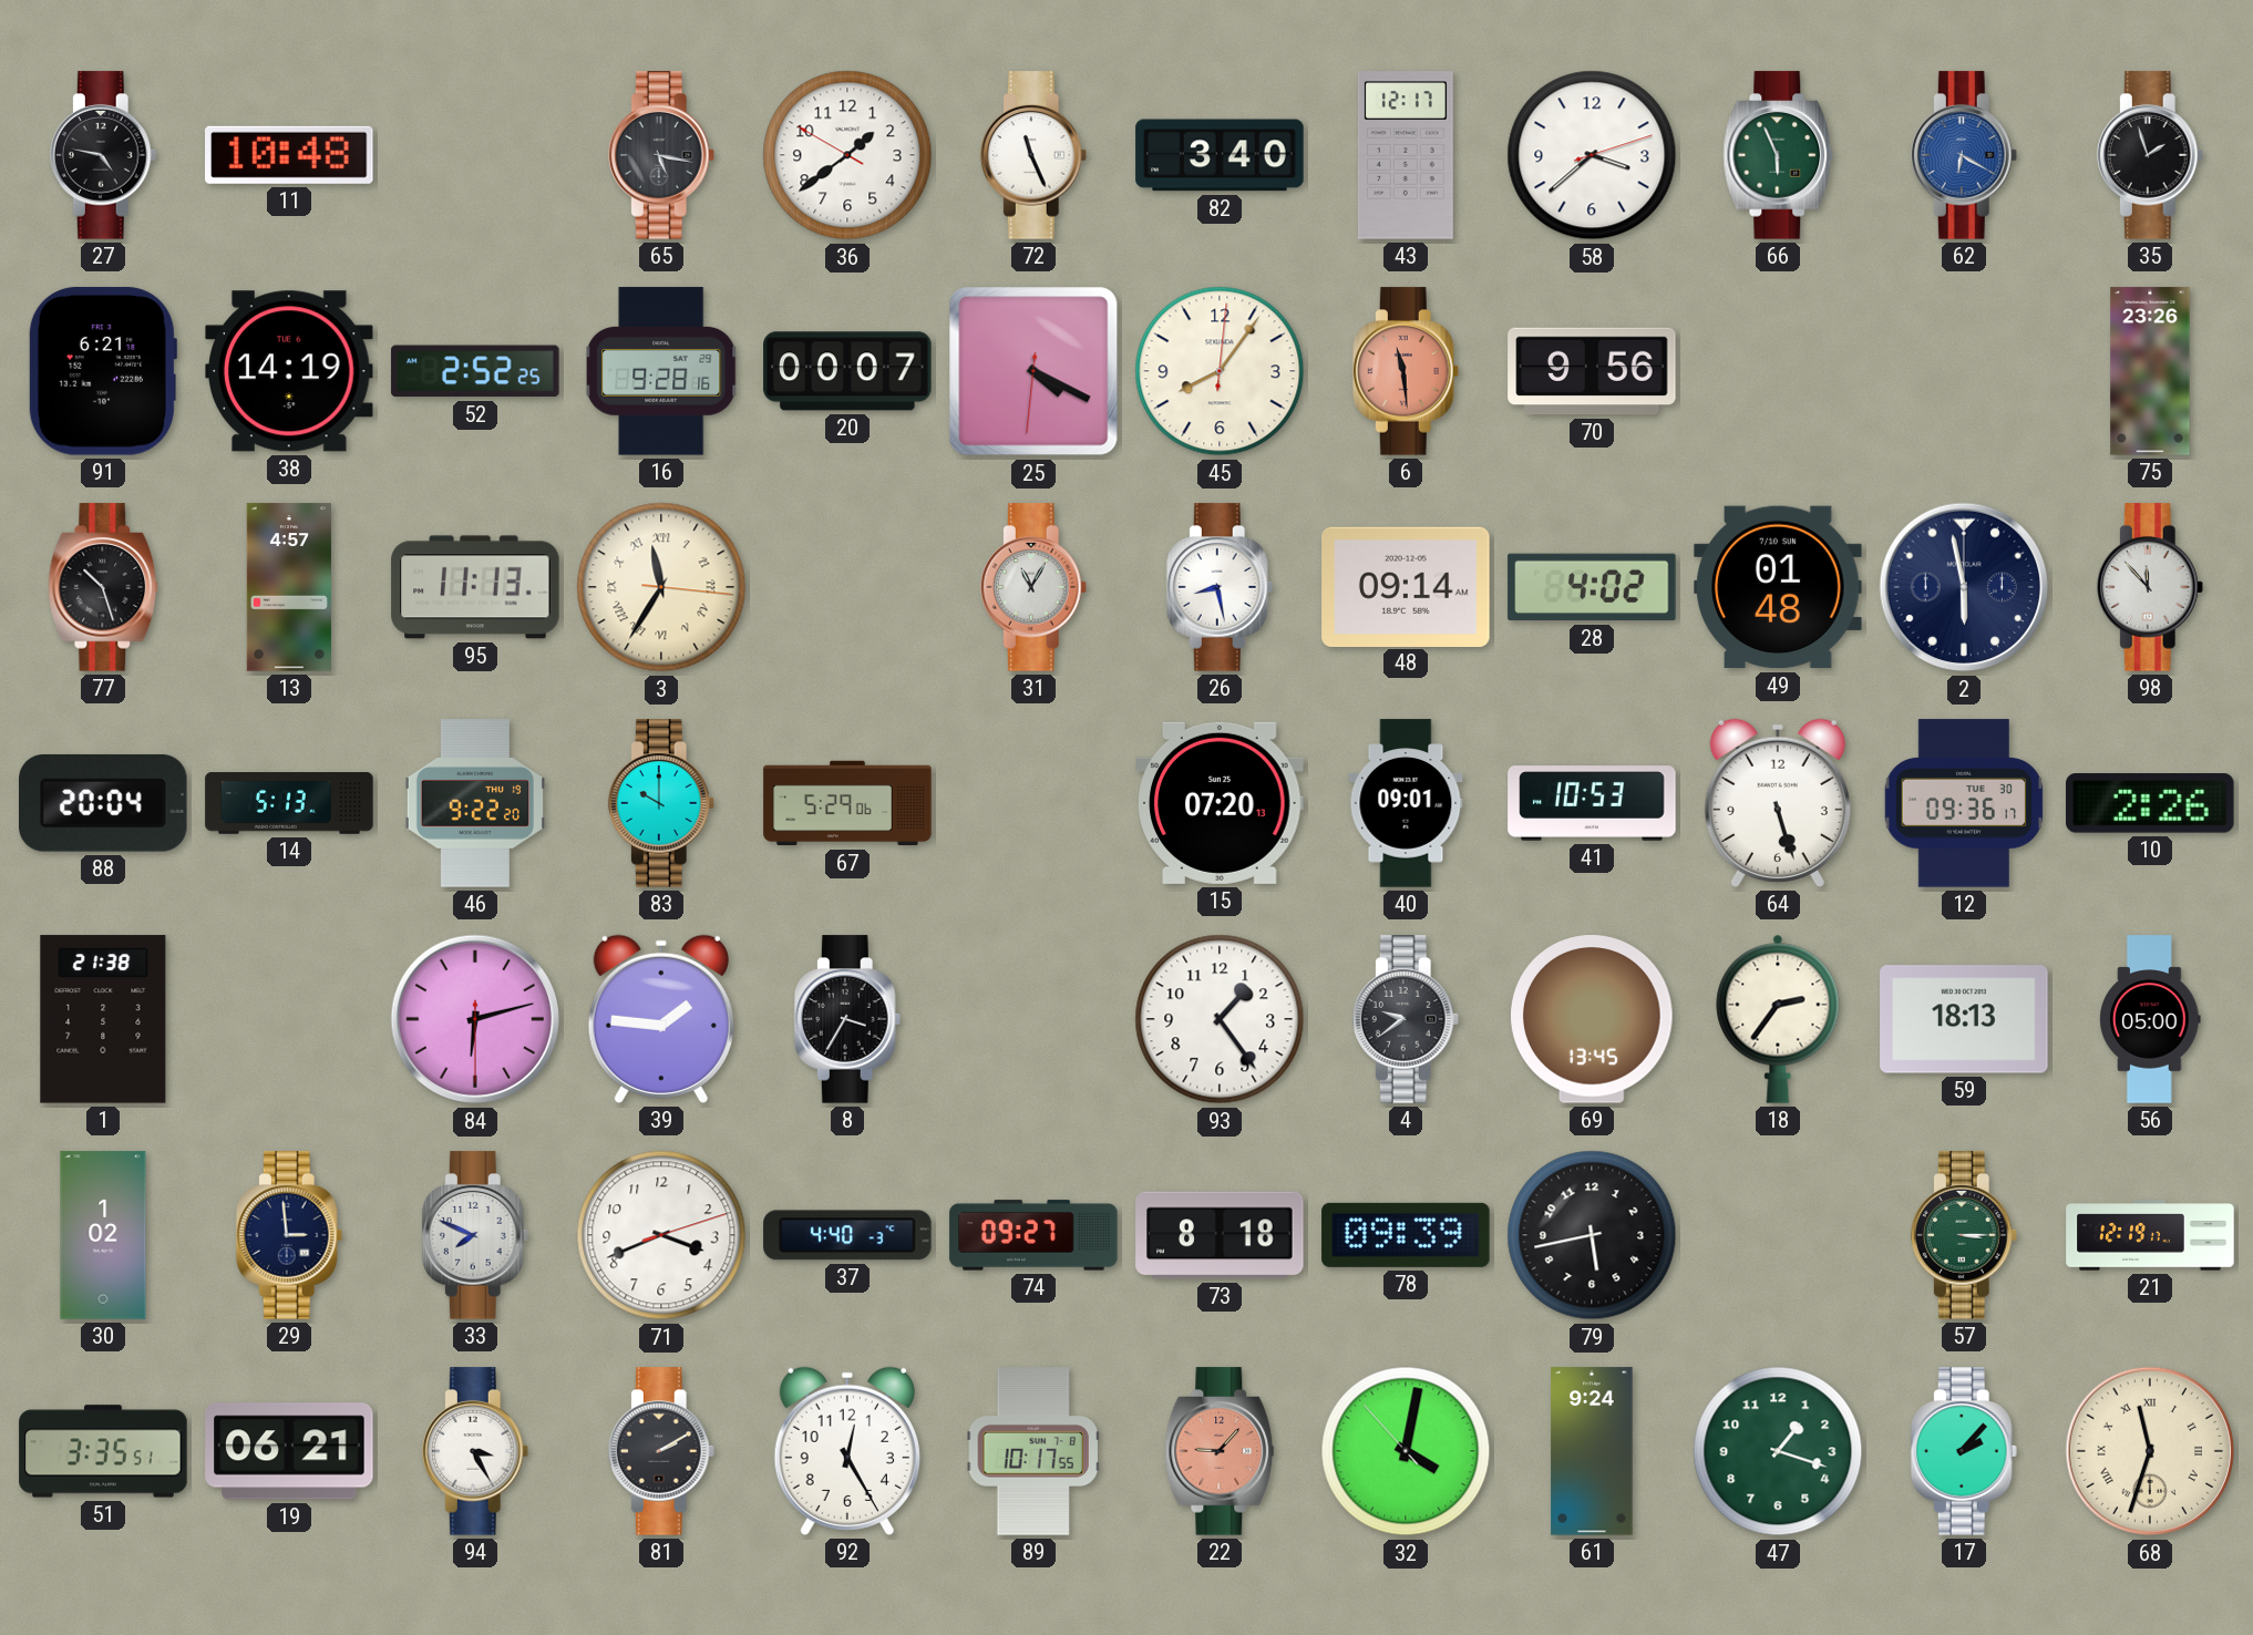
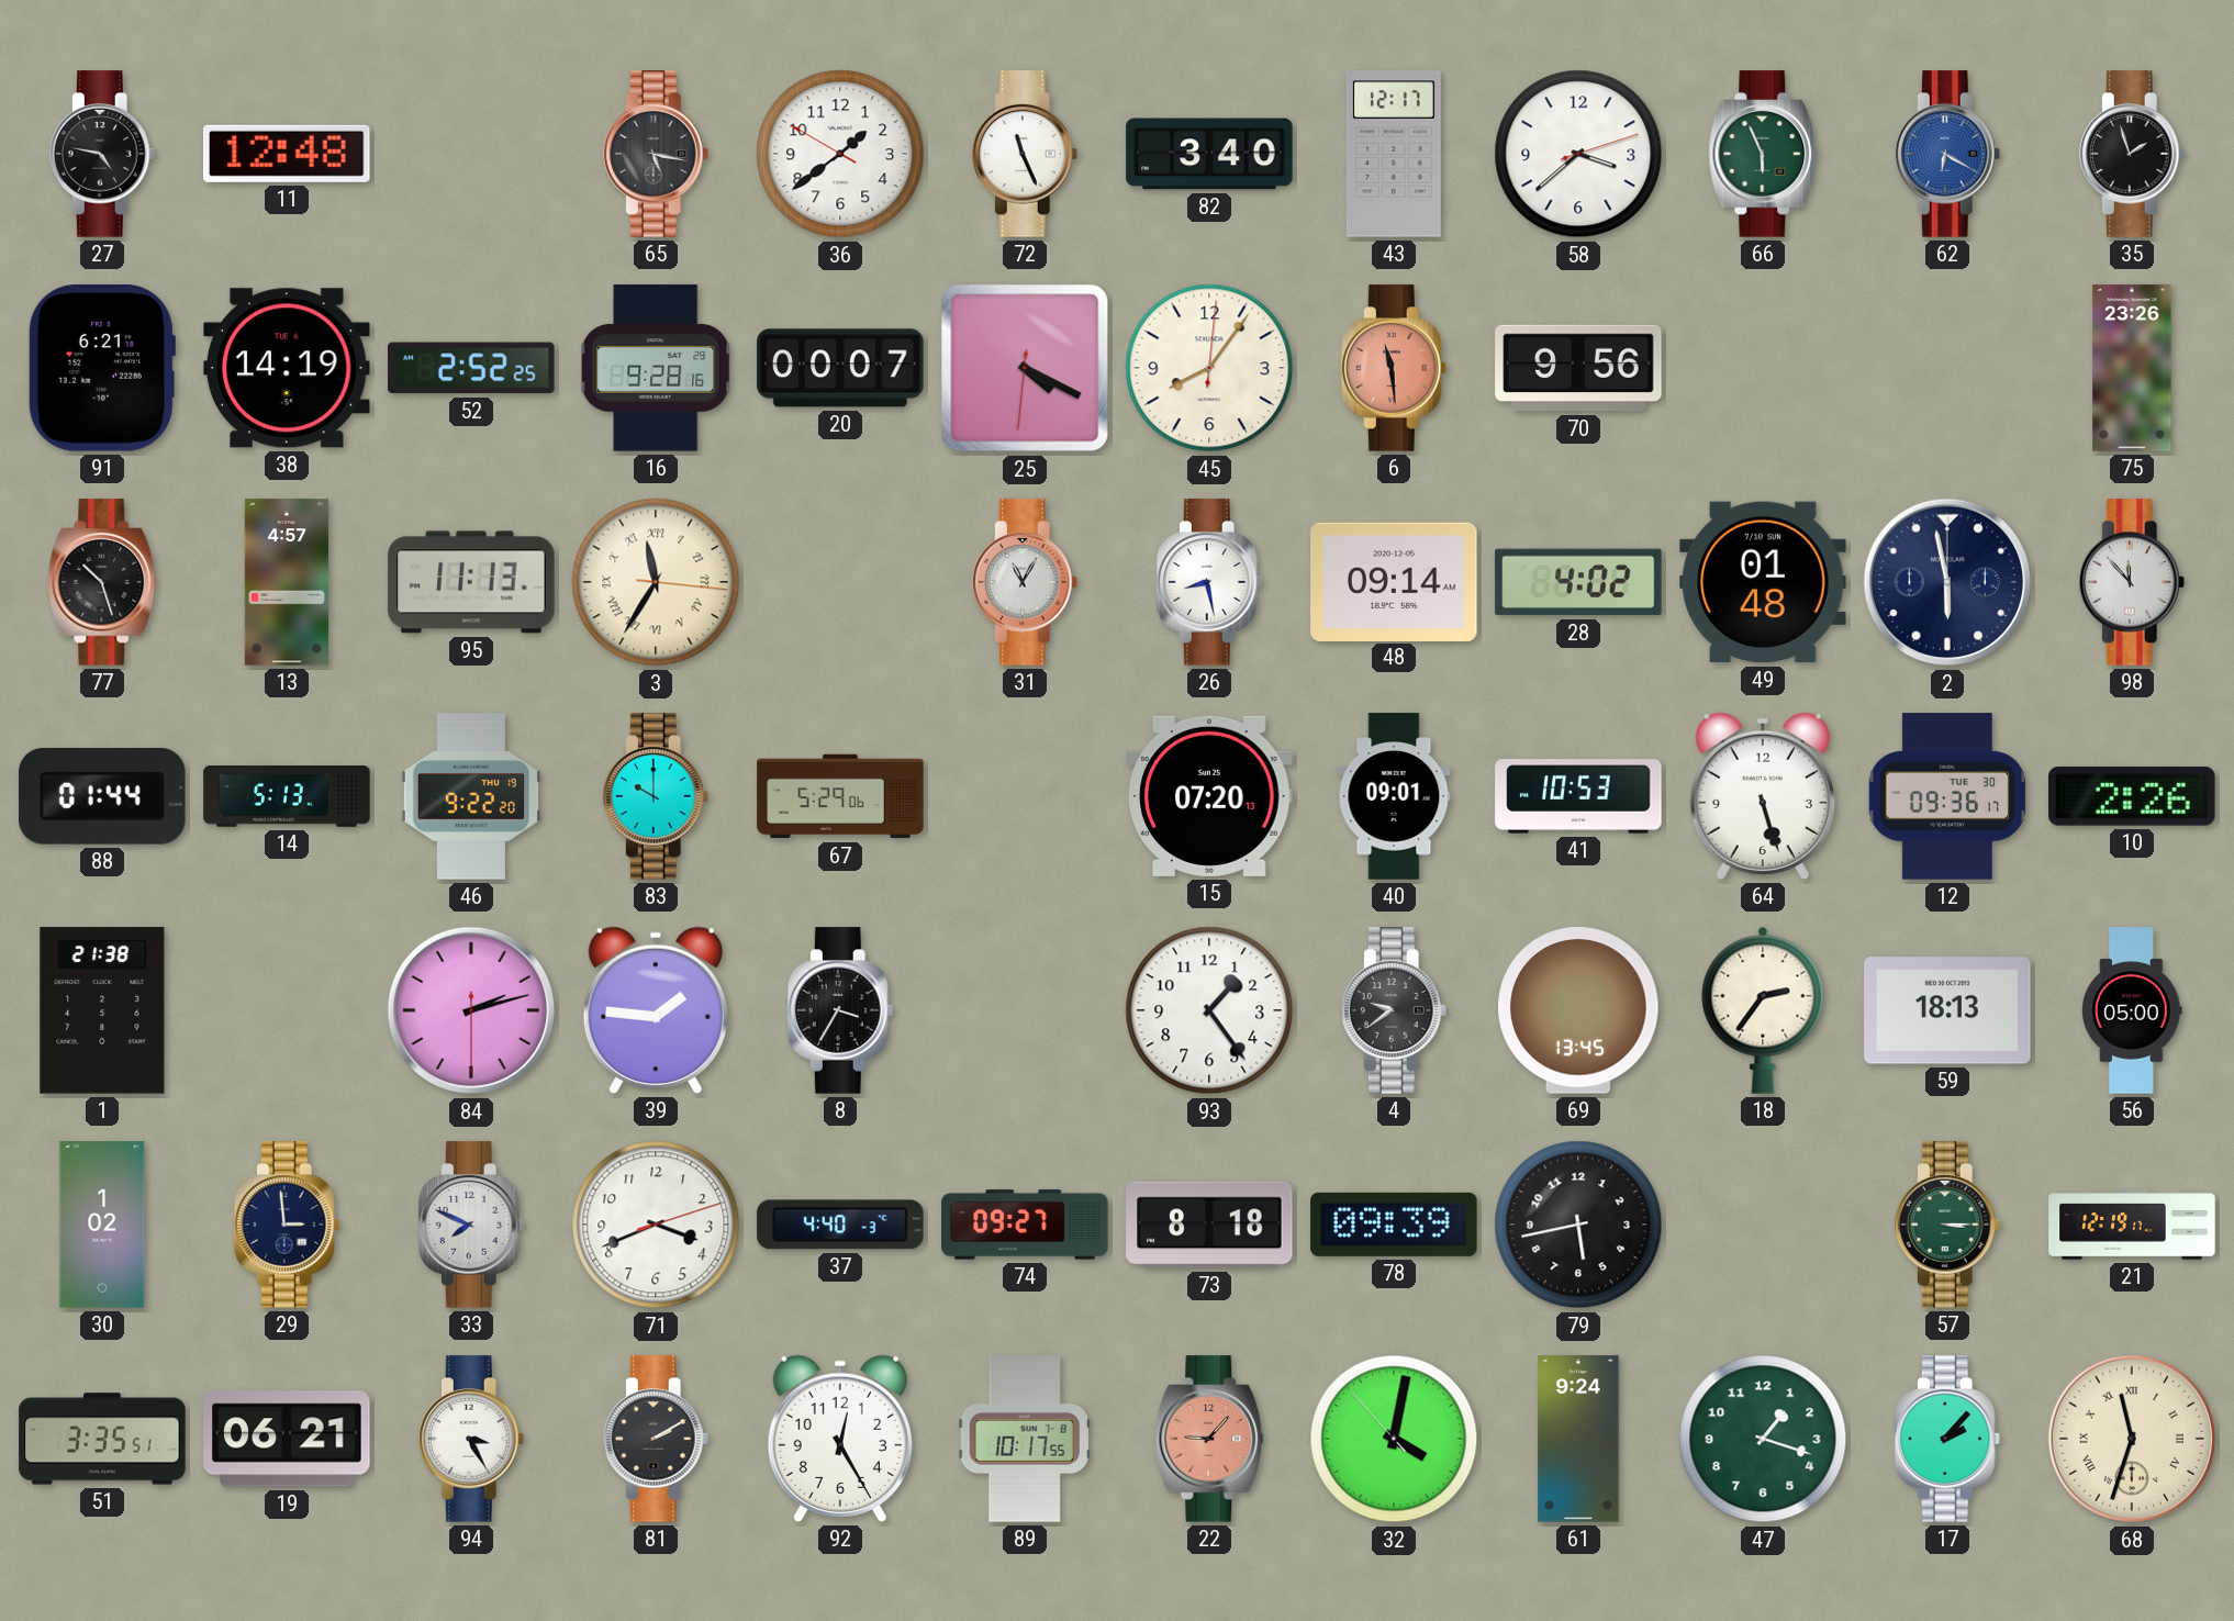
11: 10:48 -> 12:48
88: 20:04 -> 01:44
84: 6:12 -> 2:12
